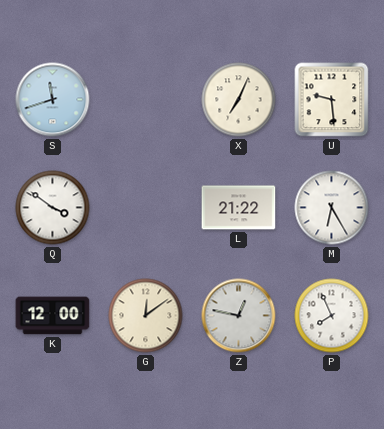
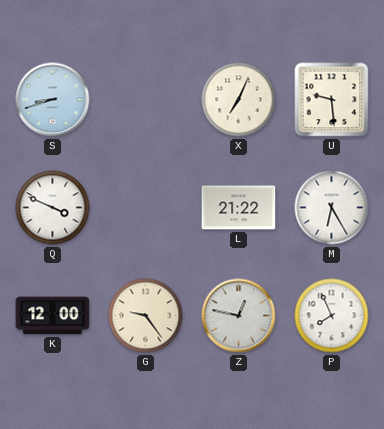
S: 11:42 -> 8:42
Q: 3:51 -> 3:49
G: 12:09 -> 9:24
